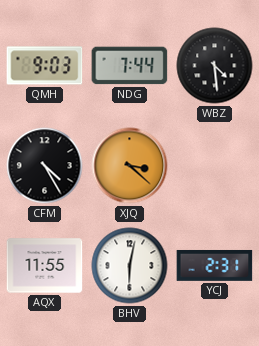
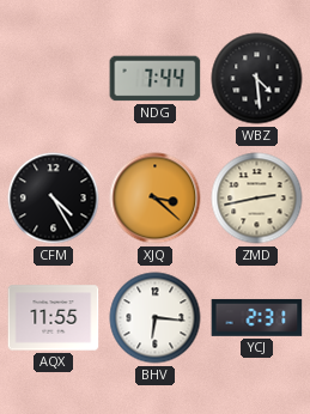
QMH: 9:03 -> none
ZMD: none -> 2:43
BHV: 6:02 -> 6:16
